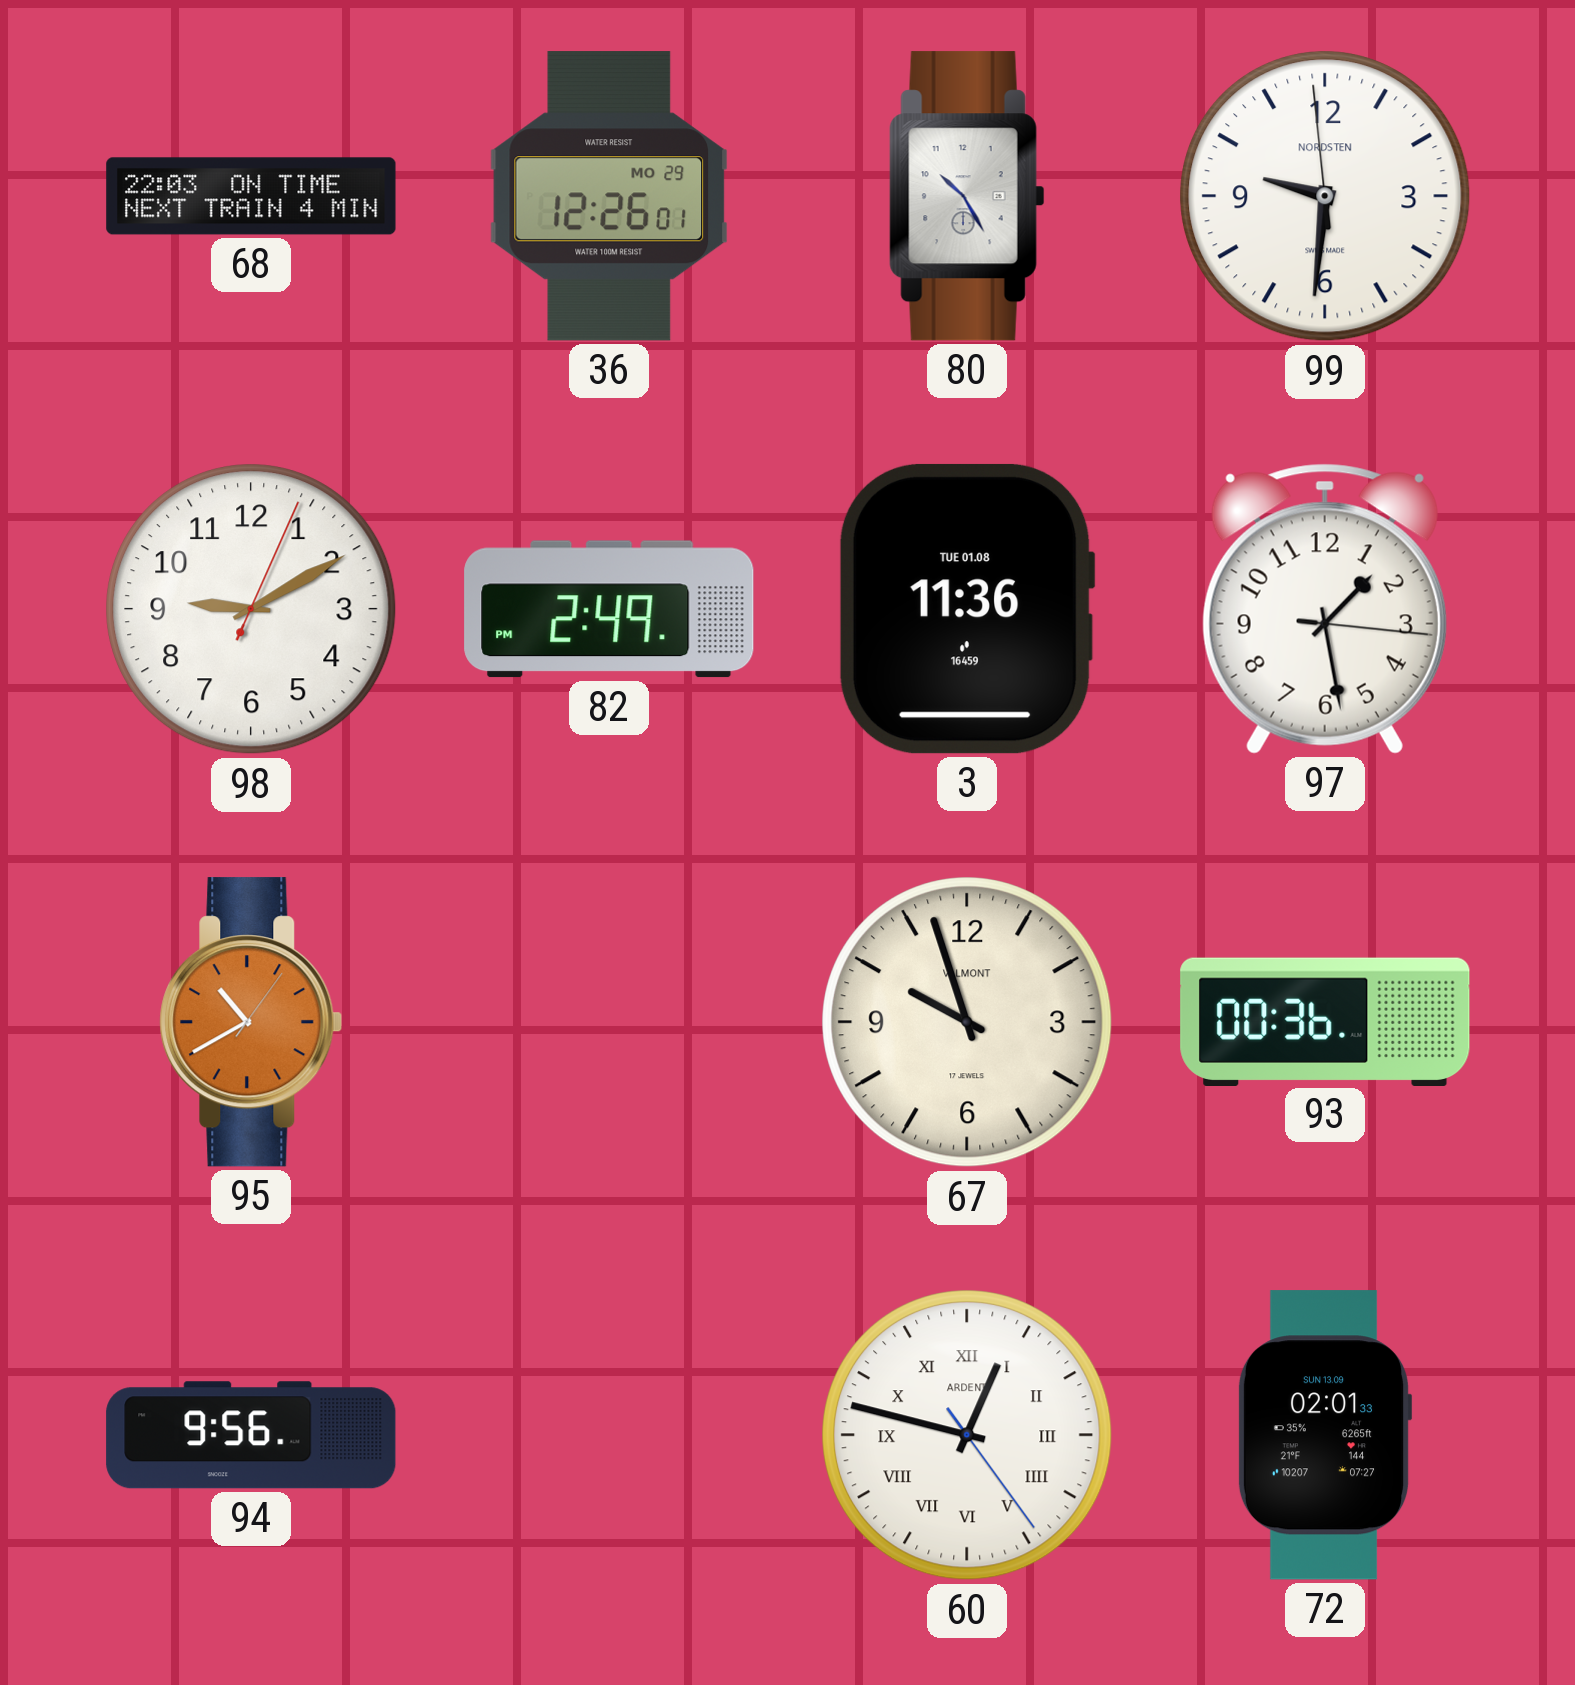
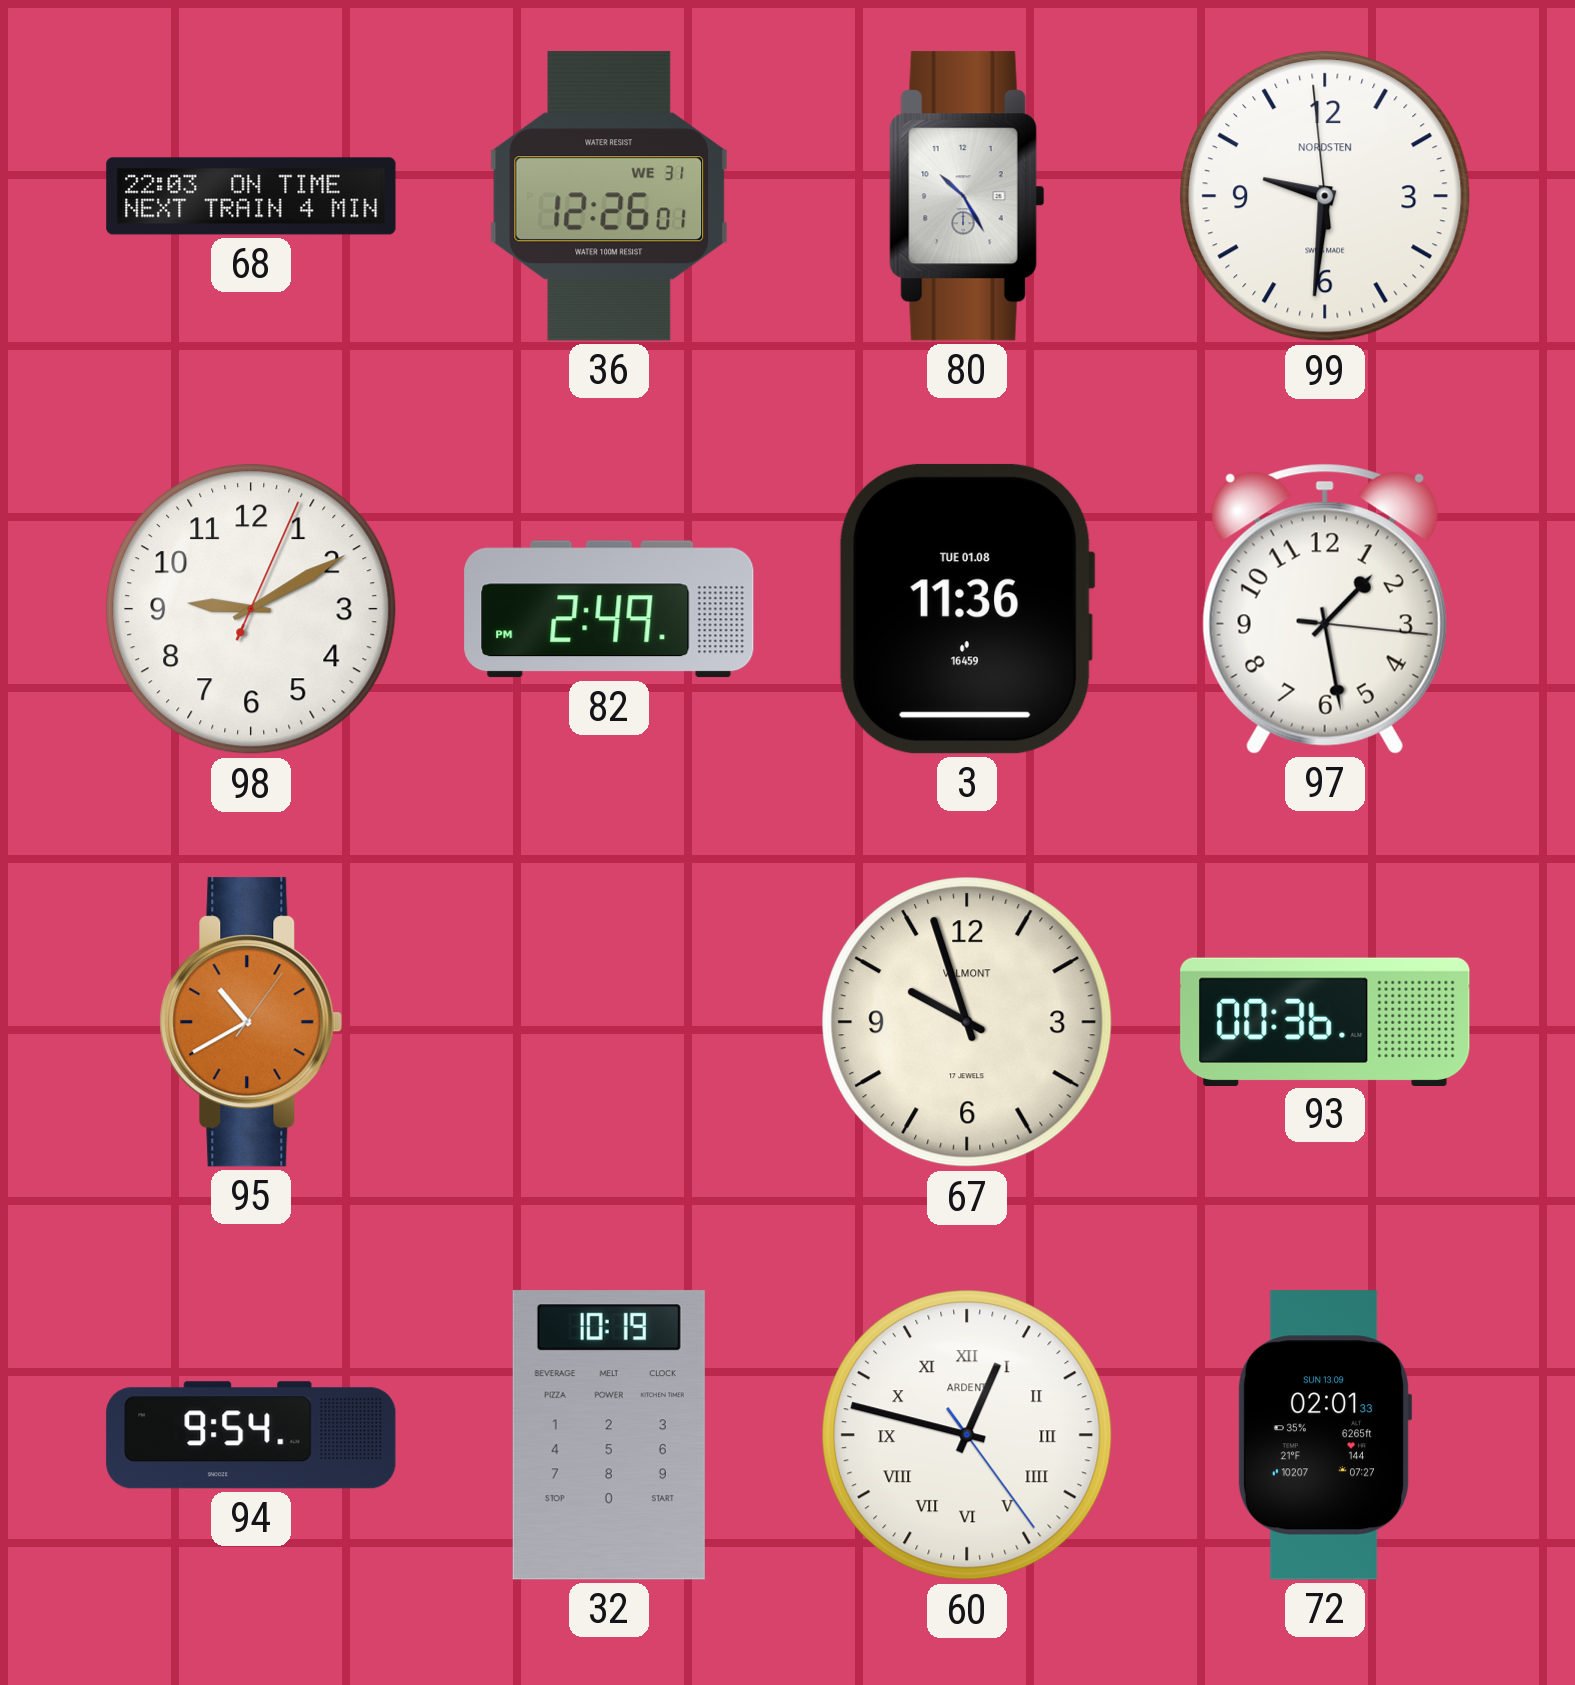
36 date: MO 29 -> WE 31
94: 9:56 -> 9:54
32: none -> 10:19
